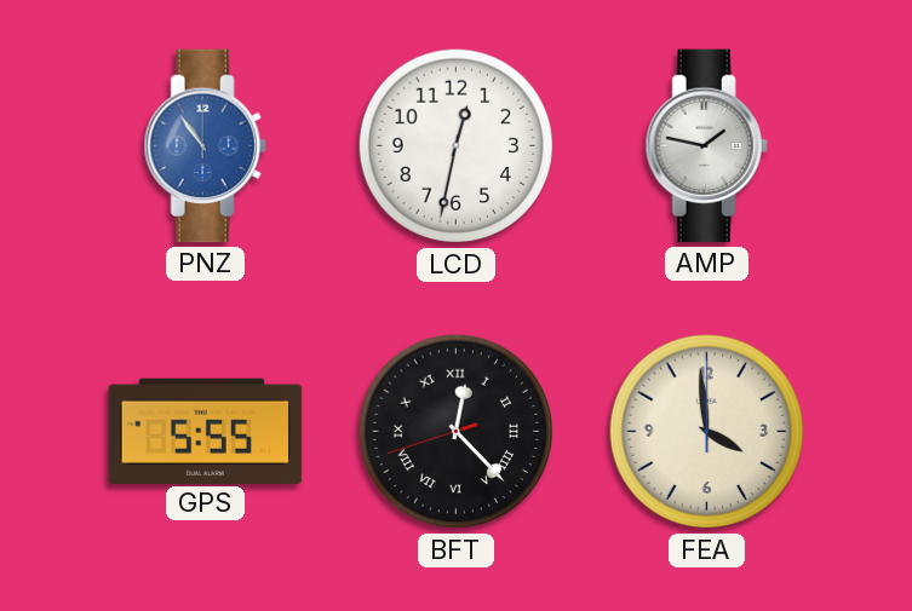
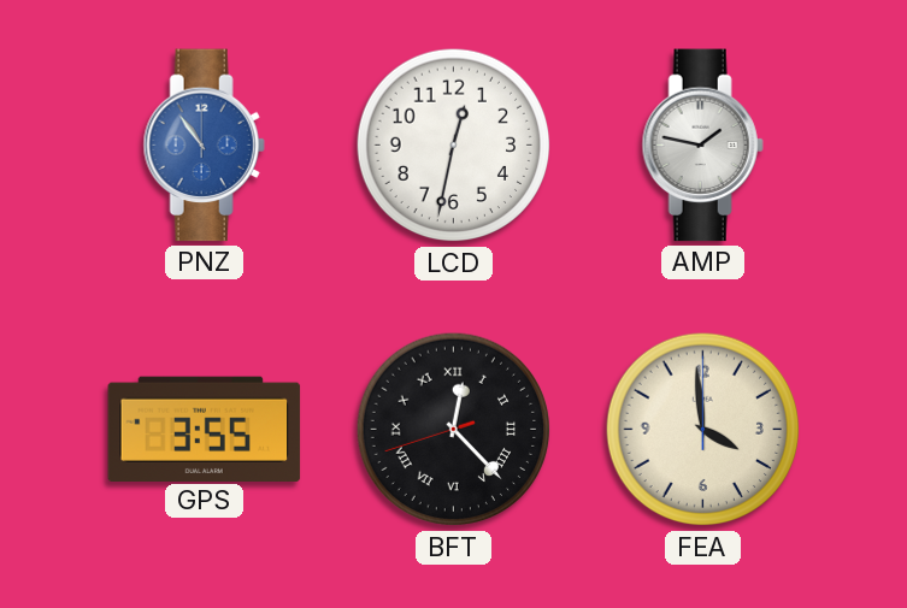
GPS: 5:55 -> 3:55
